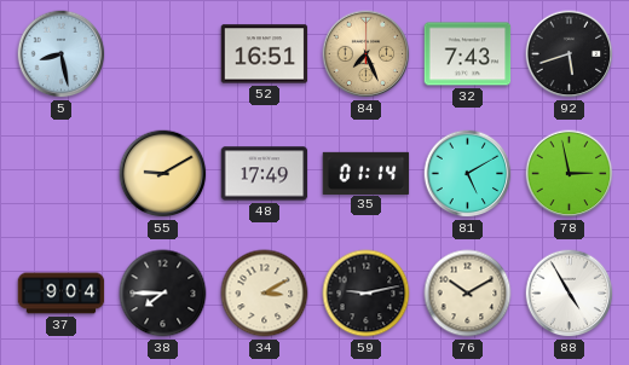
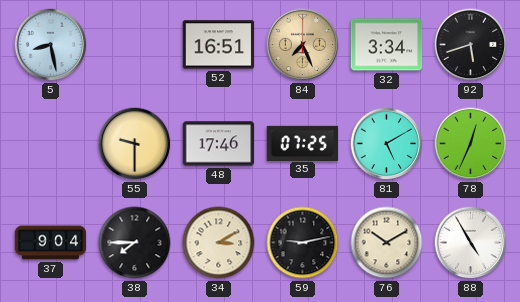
32: 7:43 -> 3:34
55: 9:10 -> 9:30
48: 17:49 -> 17:46
35: 01:14 -> 07:25
78: 2:58 -> 12:34
